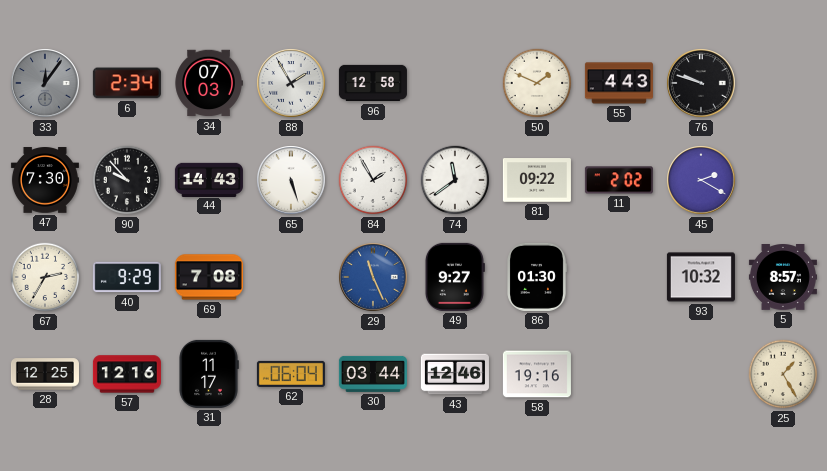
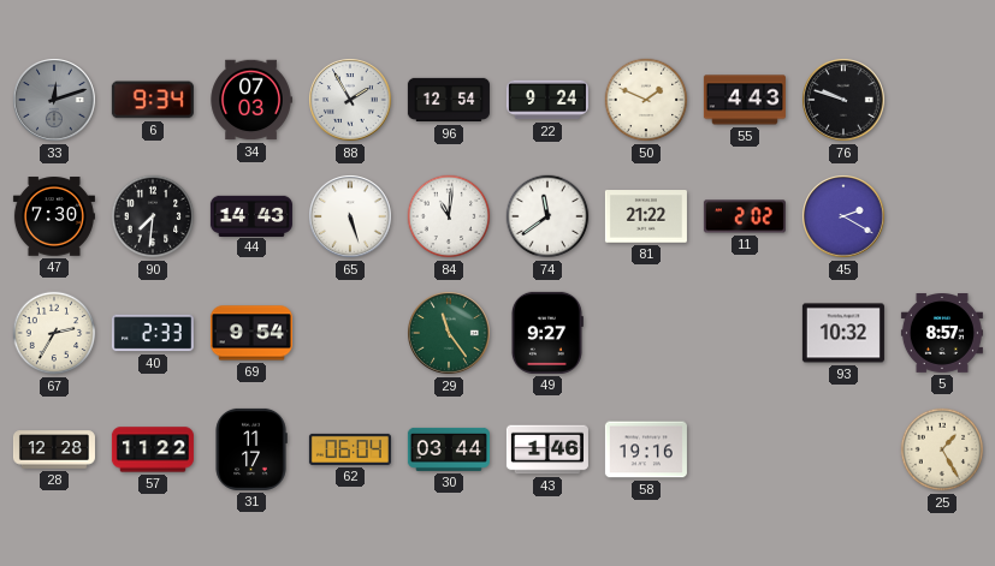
33: 12:06 -> 12:12
6: 2:34 -> 9:34
96: 12:58 -> 12:54
22: none -> 9:24
90: 9:53 -> 7:31
84: 1:55 -> 11:01
81: 09:22 -> 21:22
40: 9:29 -> 2:33
69: 7:08 -> 9:54
29: 11:26 -> 11:24
29 dial: blue -> green
86: 01:30 -> none
28: 12:25 -> 12:28
57: 12:16 -> 11:22
43: 12:46 -> 1:46
